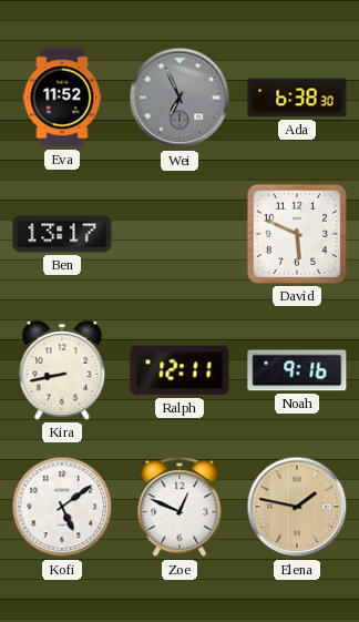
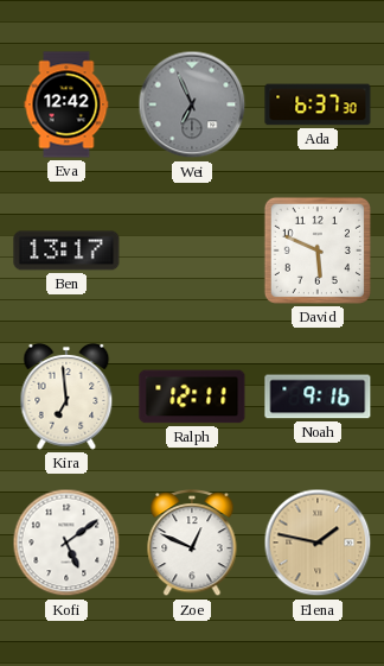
Eva: 11:52 -> 12:42
Ada: 6:38 -> 6:37
Kira: 8:43 -> 6:59
